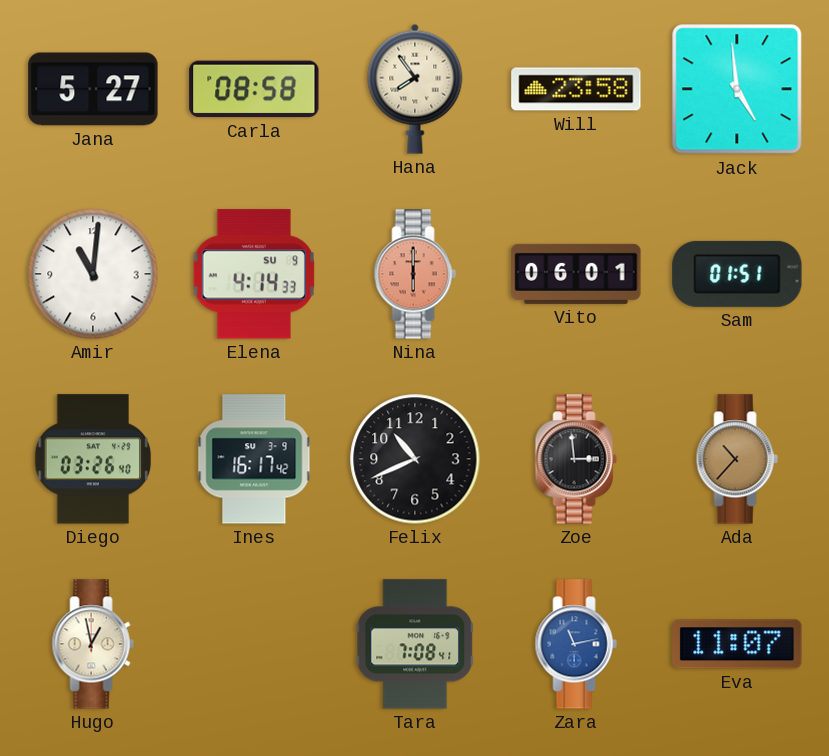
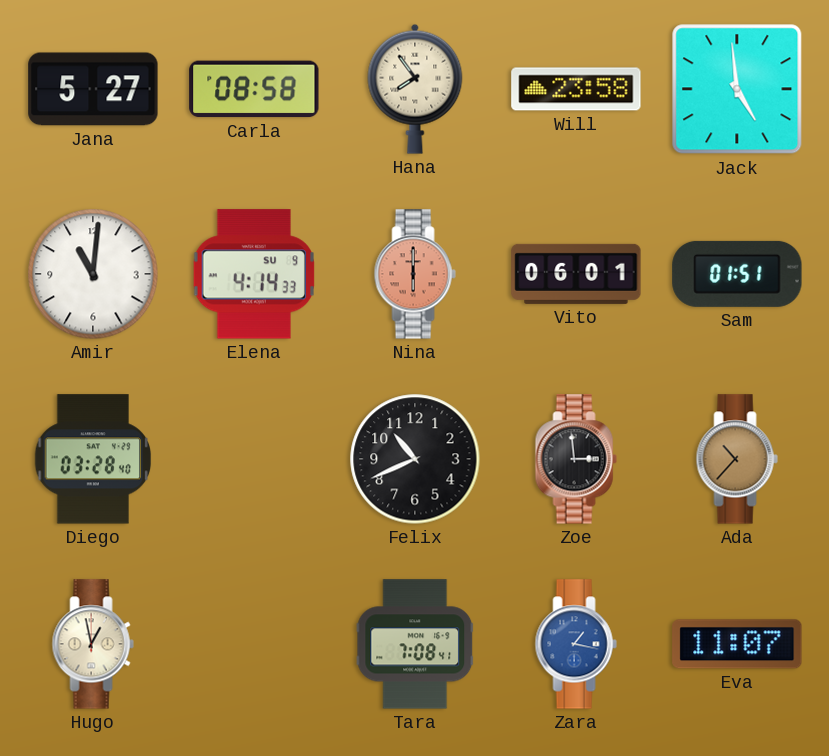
Diego: 03:26 -> 03:28
Ines: 16:17 -> none
Zara: 11:13 -> 1:17
